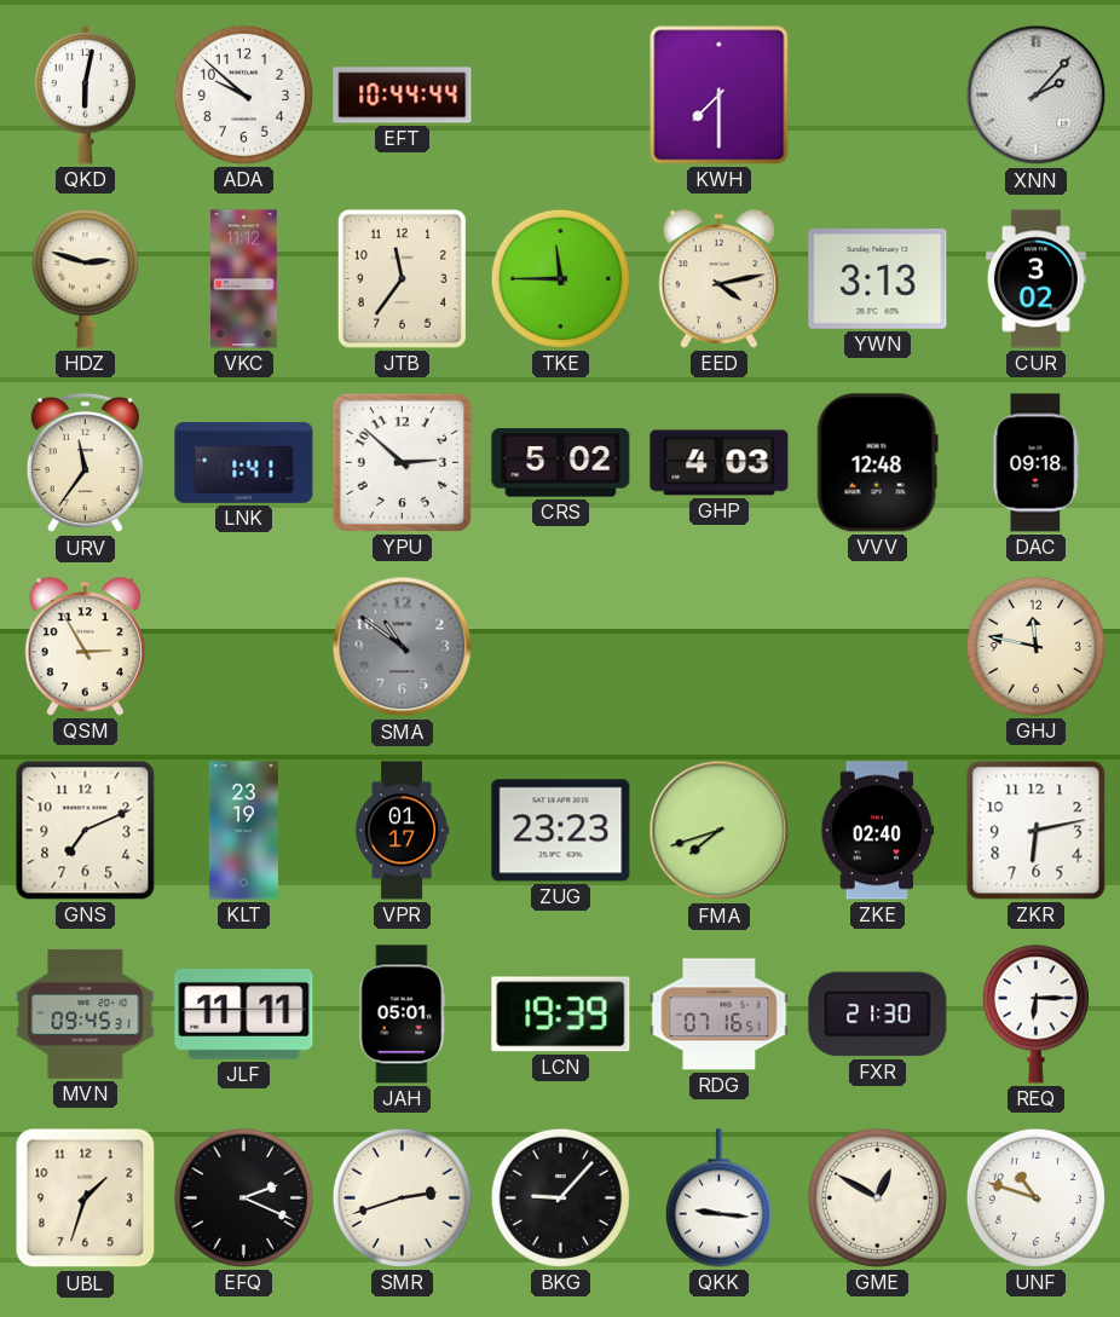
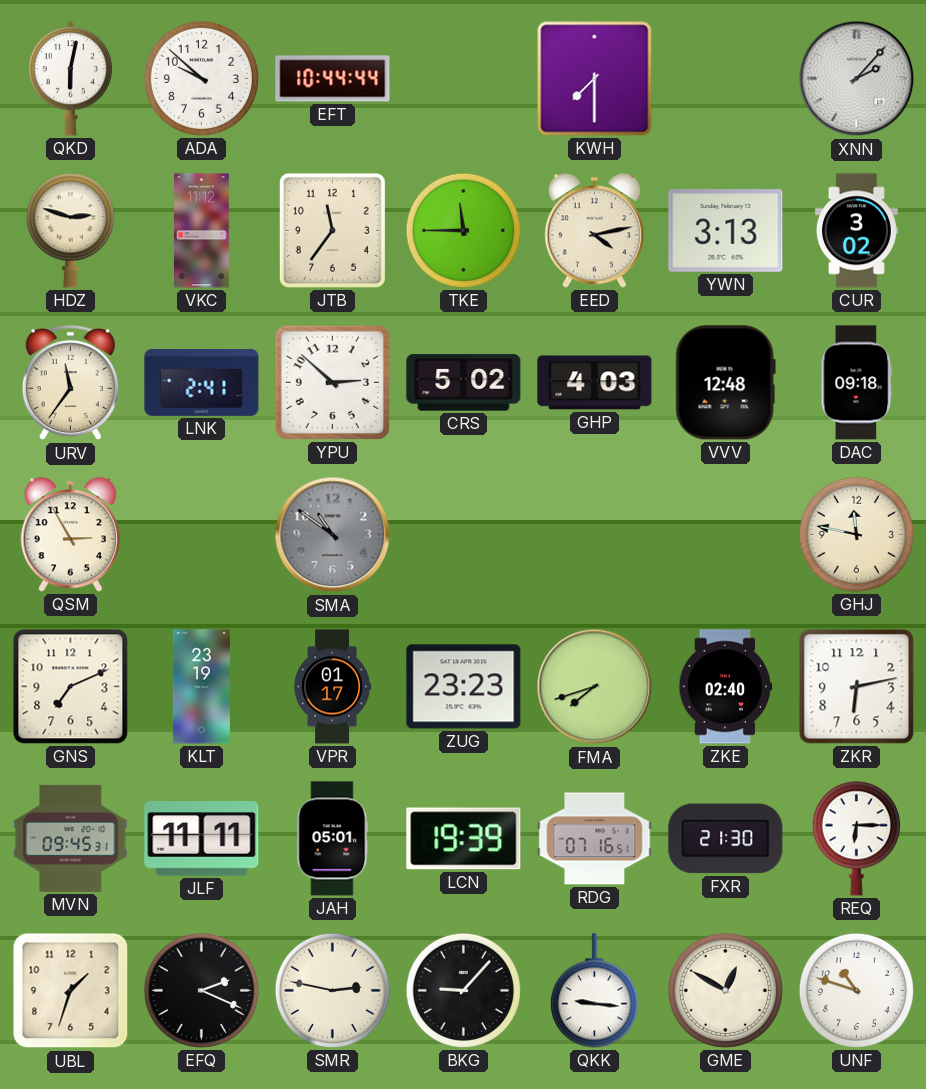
LNK: 1:41 -> 2:41
SMR: 2:42 -> 2:47
